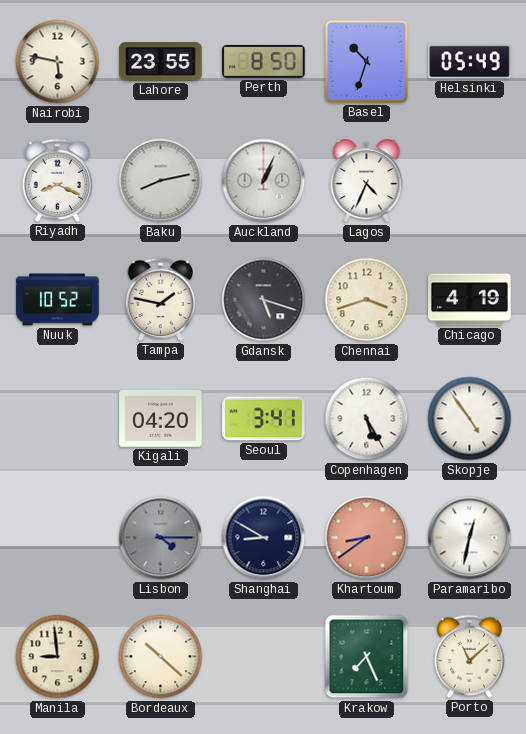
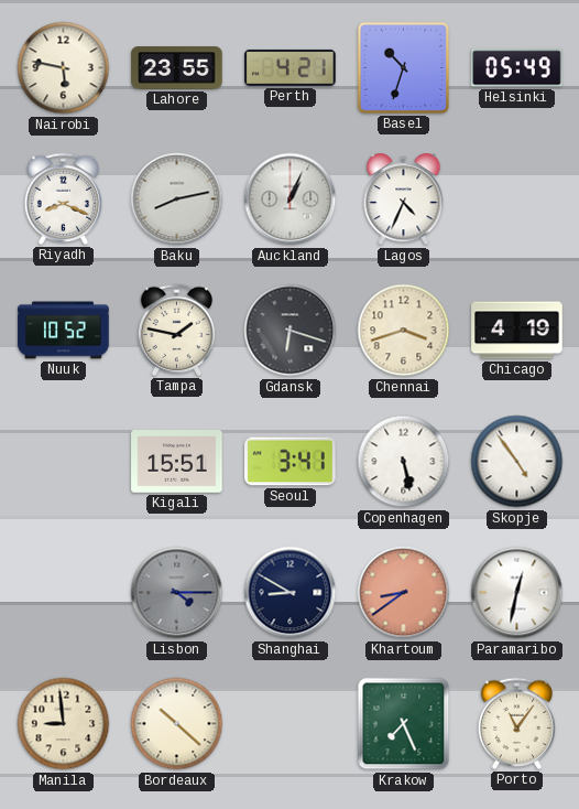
Perth: 8:50 -> 4:21
Gdansk: 5:18 -> 6:18
Kigali: 04:20 -> 15:51
Copenhagen: 5:25 -> 5:28
Porto: 11:08 -> 11:06
